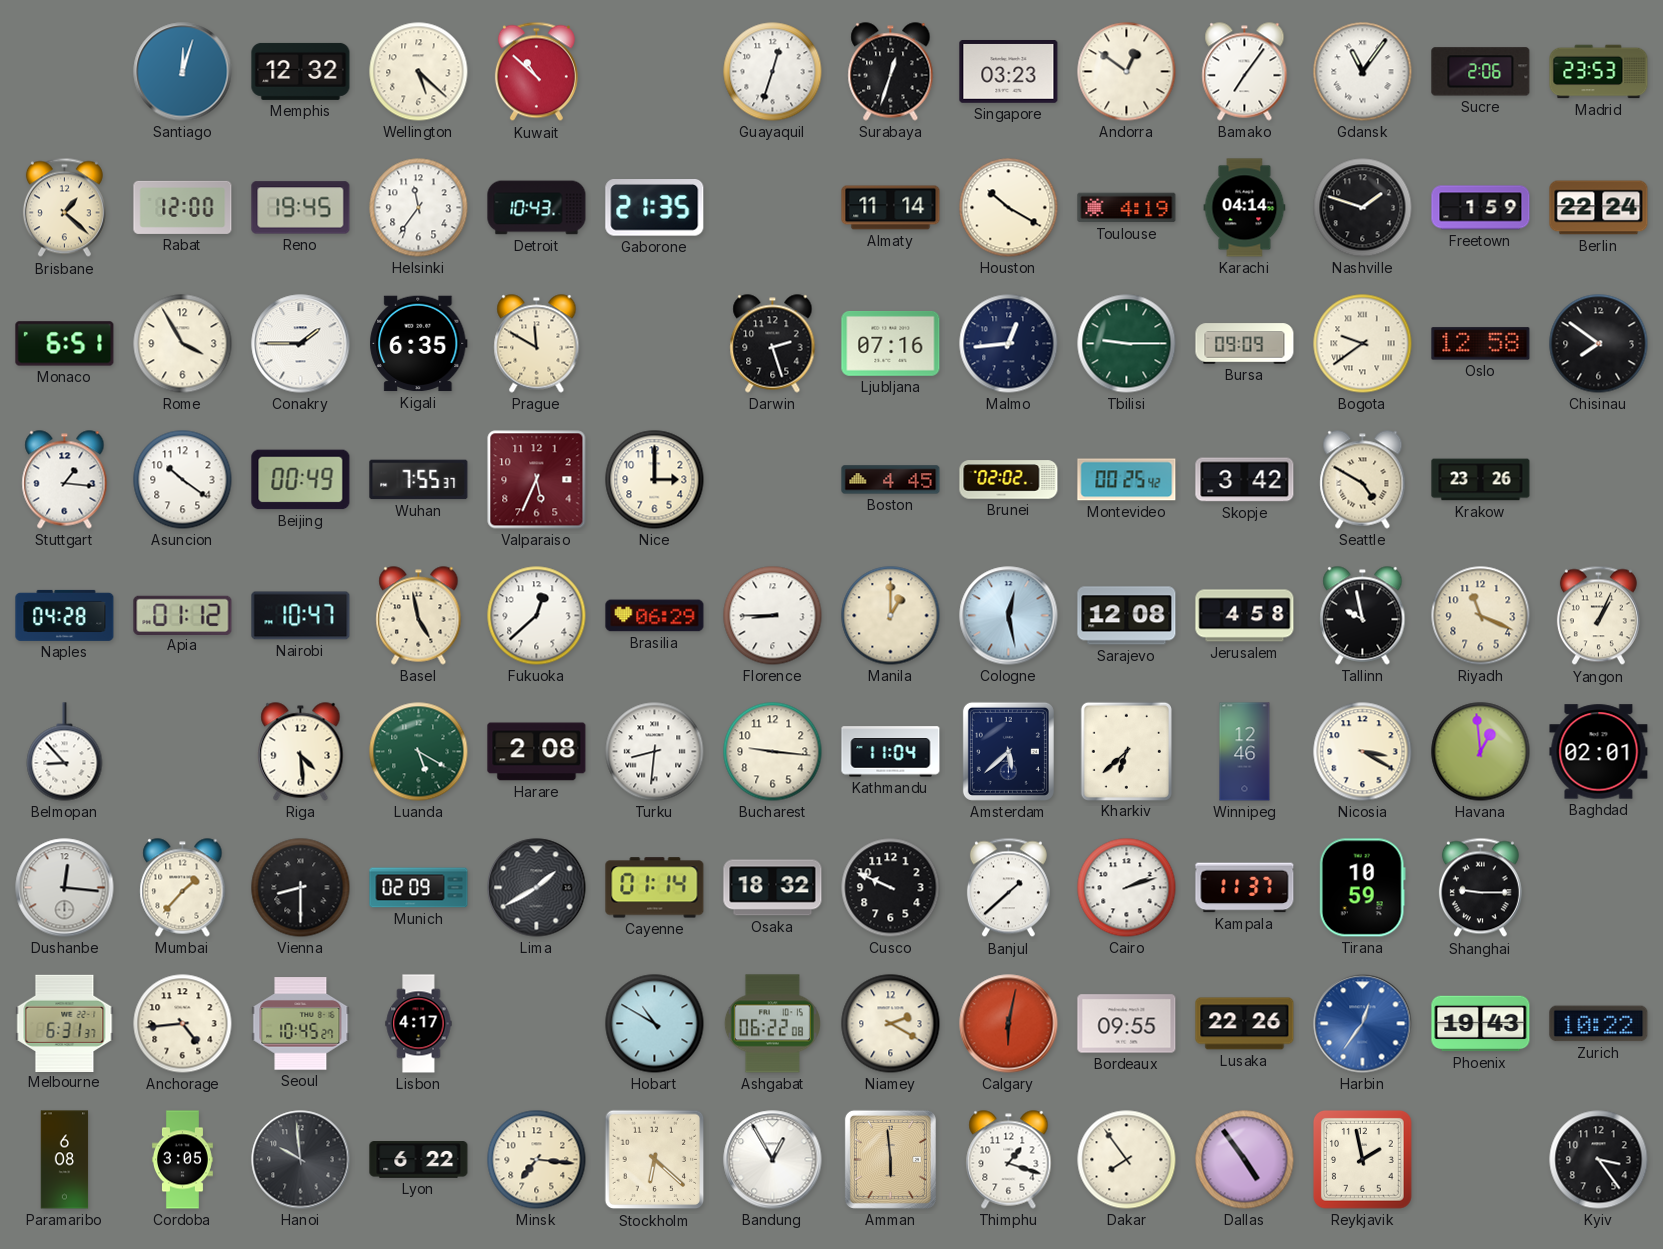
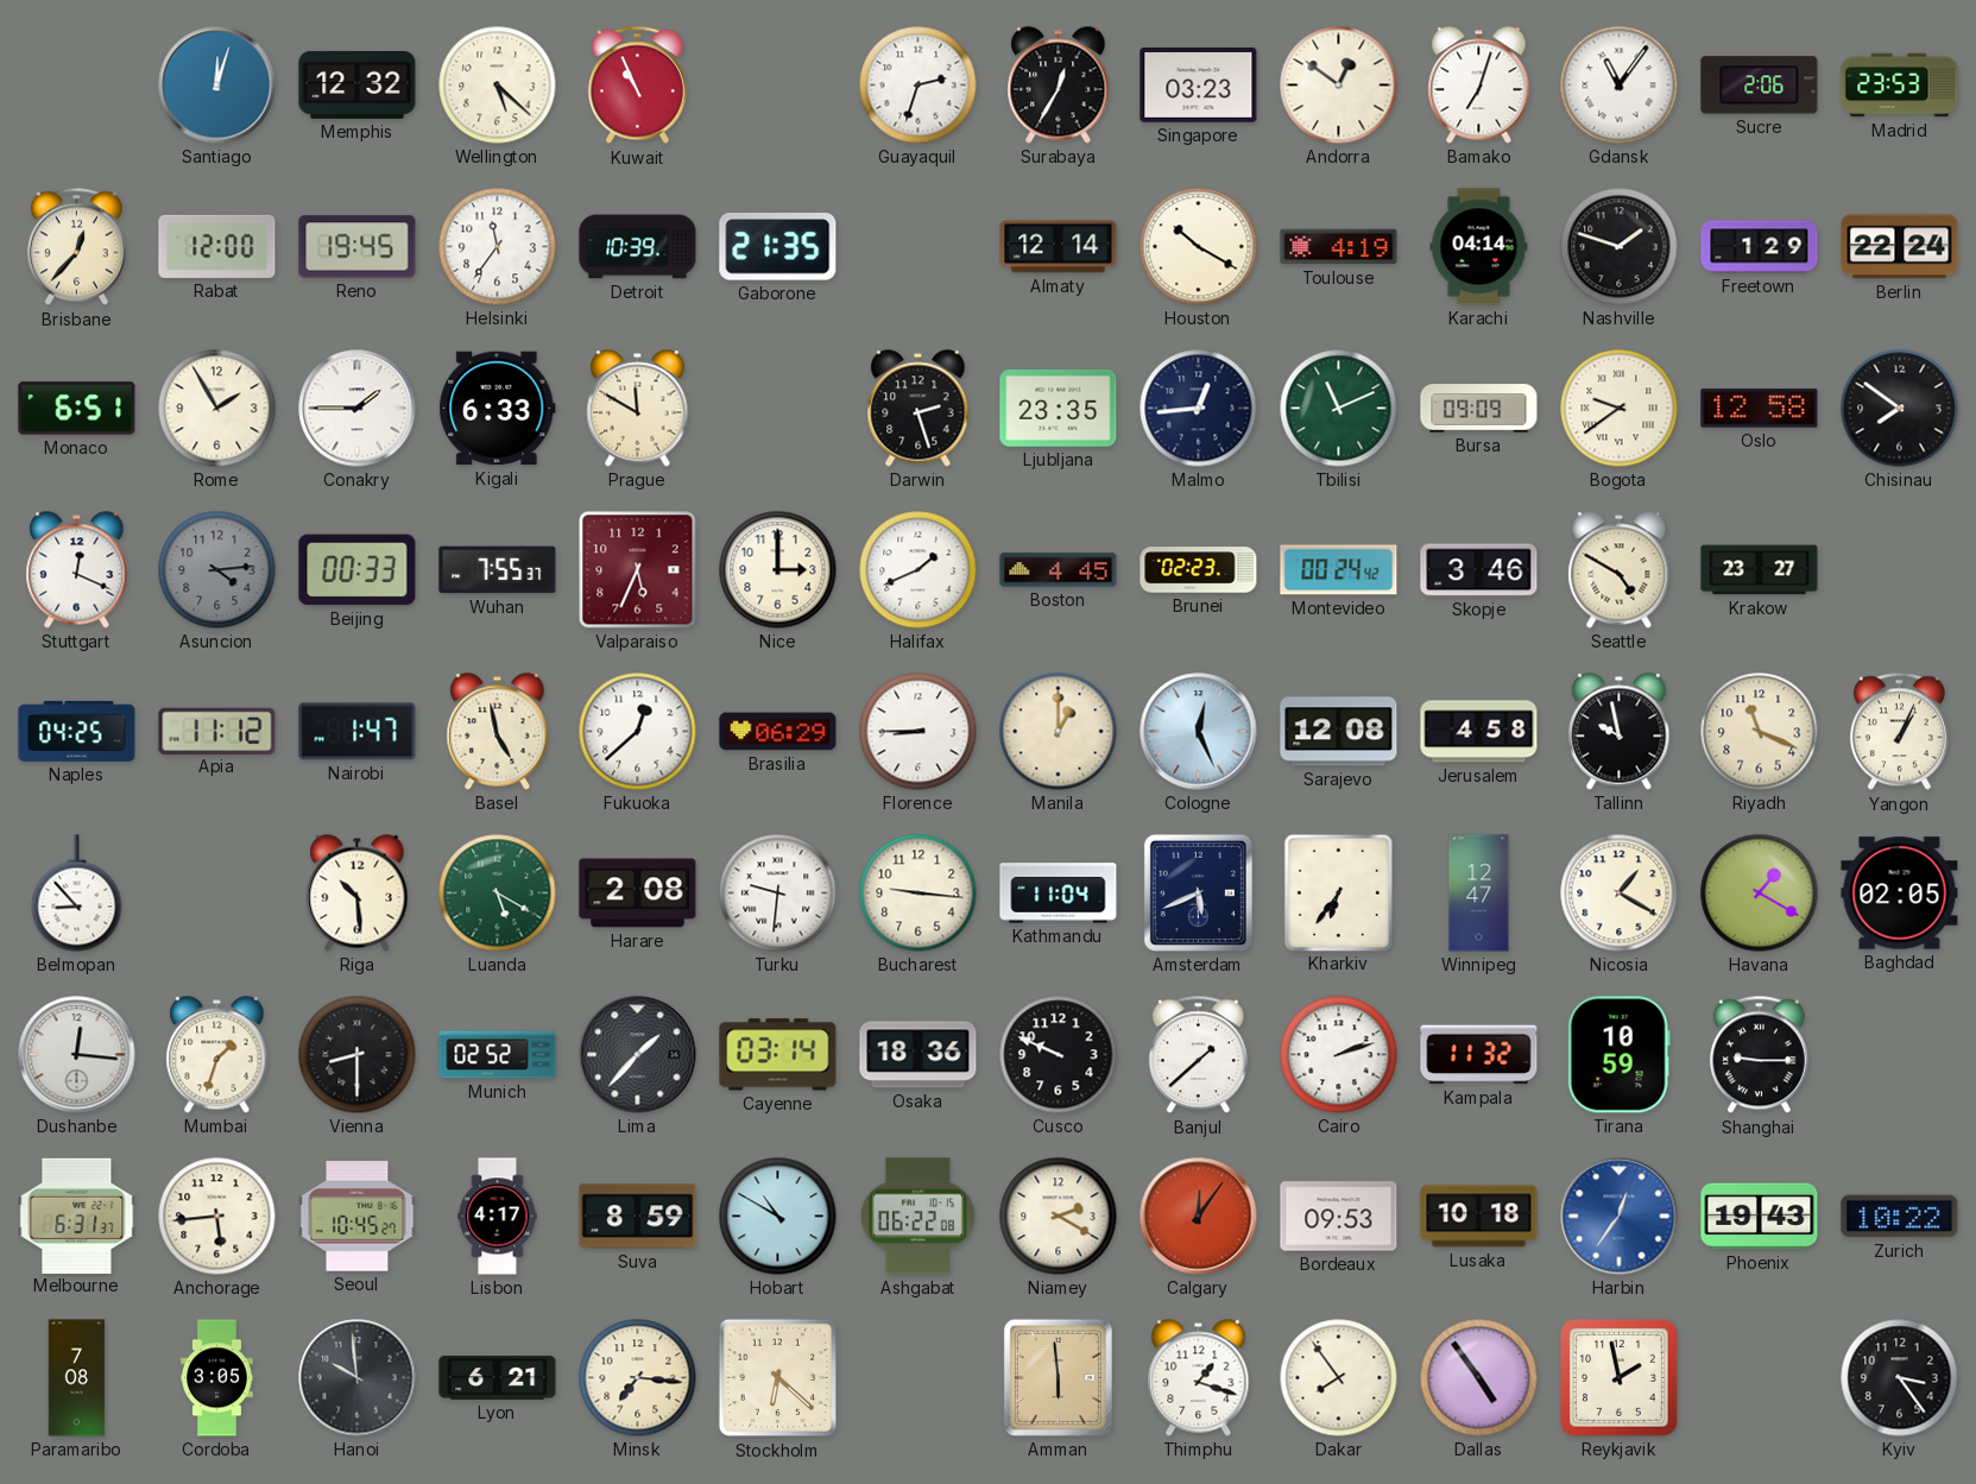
Kuwait: 10:52 -> 10:56
Guayaquil: 12:33 -> 2:33
Surabaya: 12:33 -> 12:35
Bamako: 7:06 -> 7:03
Brisbane: 1:22 -> 12:37
Detroit: 10:43 -> 10:39
Almaty: 11:14 -> 12:14
Freetown: 1:59 -> 1:29
Rome: 3:55 -> 1:55
Kigali: 6:35 -> 6:33
Ljubljana: 07:16 -> 23:35
Tbilisi: 9:15 -> 11:11
Stuttgart: 1:16 -> 12:19
Asuncion: 10:21 -> 4:14
Asuncion dial: white -> grey
Beijing: 00:49 -> 00:33
Halifax: none -> 1:41
Brunei: 02:02 -> 02:23
Montevideo: 00:25 -> 00:24
Skopje: 3:42 -> 3:46
Krakow: 23:26 -> 23:27
Naples: 04:28 -> 04:25
Apia: 01:12 -> 11:12
Nairobi: 10:47 -> 1:47
Cologne: 12:28 -> 12:26
Riga: 4:29 -> 10:29
Turku: 8:31 -> 9:31
Amsterdam: 5:38 -> 5:41
Kharkiv: 6:38 -> 6:36
Winnipeg: 12:46 -> 12:47
Nicosia: 3:20 -> 1:20
Havana: 12:59 -> 1:20
Baghdad: 02:01 -> 02:05
Mumbai: 1:37 -> 1:33
Munich: 02:09 -> 02:52
Lima: 1:40 -> 1:37
Cayenne: 01:14 -> 03:14
Osaka: 18:32 -> 18:36
Kampala: 11:37 -> 11:32
Anchorage: 4:44 -> 5:44
Suva: none -> 8:59
Calgary: 6:02 -> 12:06
Bordeaux: 09:55 -> 09:53
Lusaka: 22:26 -> 10:18
Paramaribo: 6:08 -> 7:08
Lyon: 6:22 -> 6:21
Bandung: 12:55 -> none
